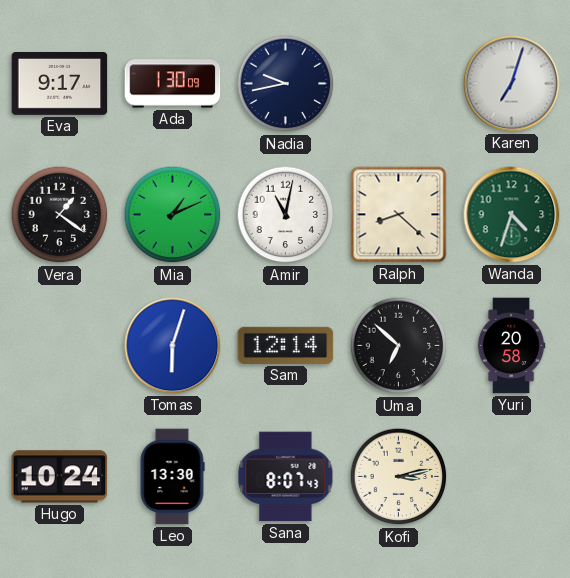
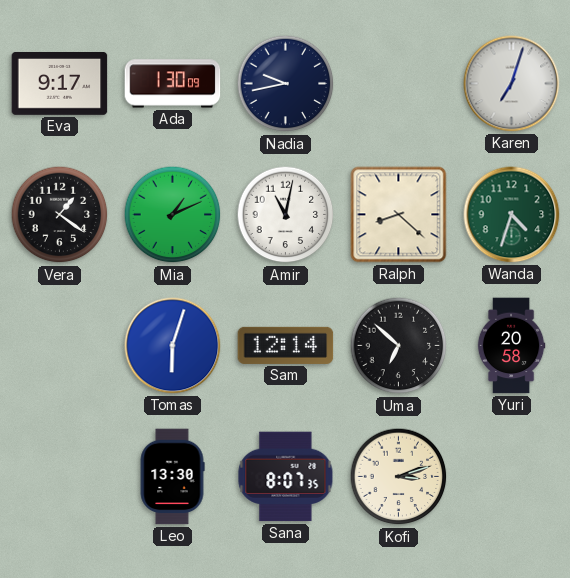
Hugo: 10:24 -> none
Sana: 8:07:43 -> 8:07:35
Kofi: 3:13 -> 3:12
